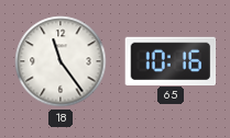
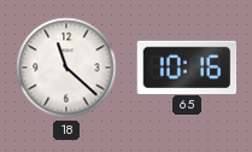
18: 11:24 -> 11:22
